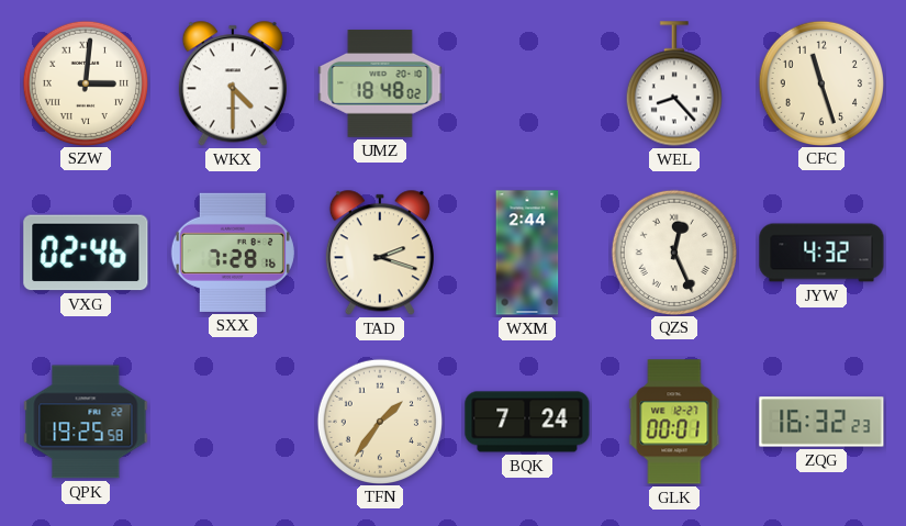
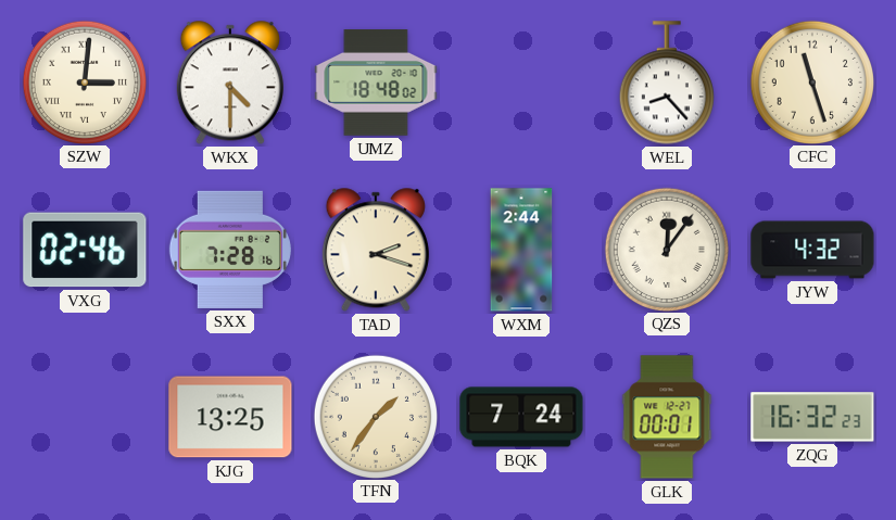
QZS: 12:26 -> 12:06
QPK: 19:25 -> none
KJG: none -> 13:25
